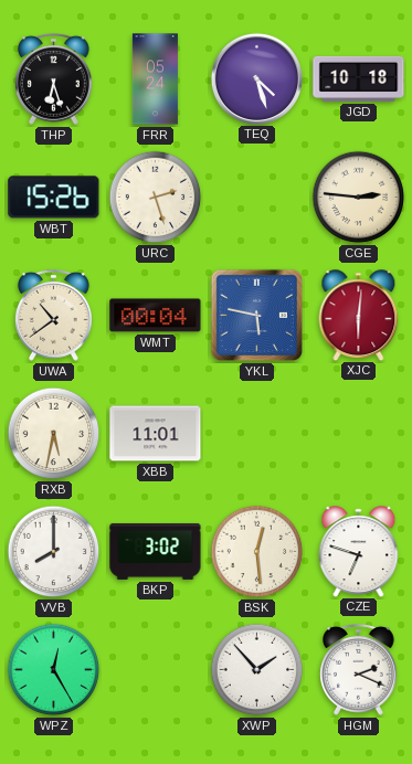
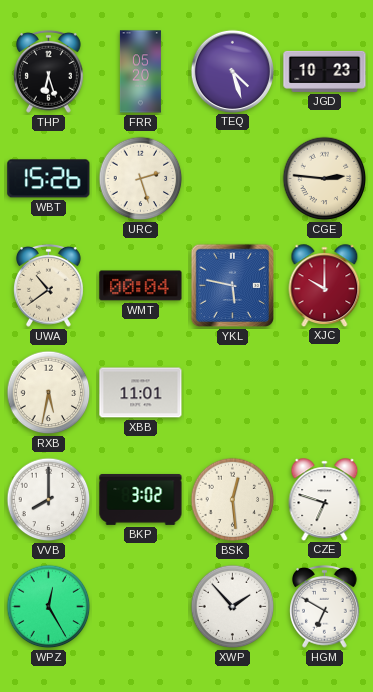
FRR: 05:24 -> 05:20
JGD: 10:18 -> 10:23
XJC: 6:01 -> 10:00
HGM: 2:19 -> 6:50
